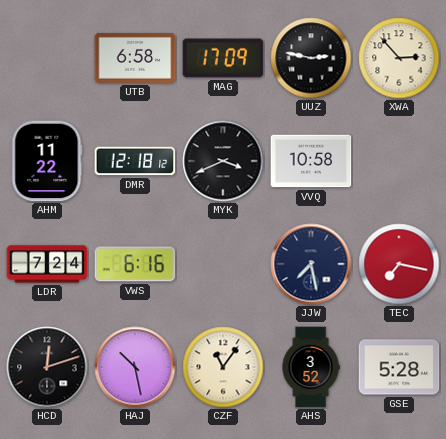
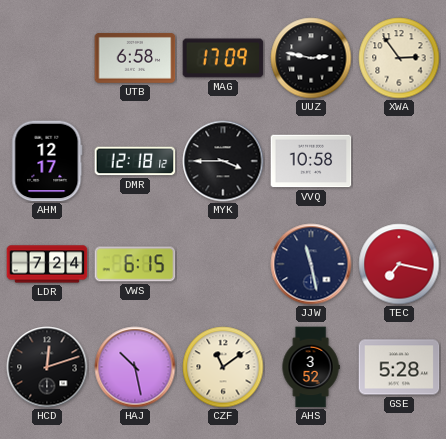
XWA: 2:53 -> 2:54
AHM: 11:22 -> 12:17
MYK: 3:41 -> 3:45
VWS: 6:16 -> 6:15
JJW: 7:28 -> 11:28
CZF: 11:06 -> 11:09
